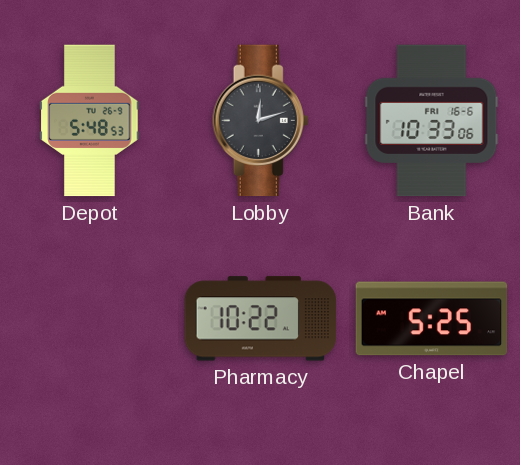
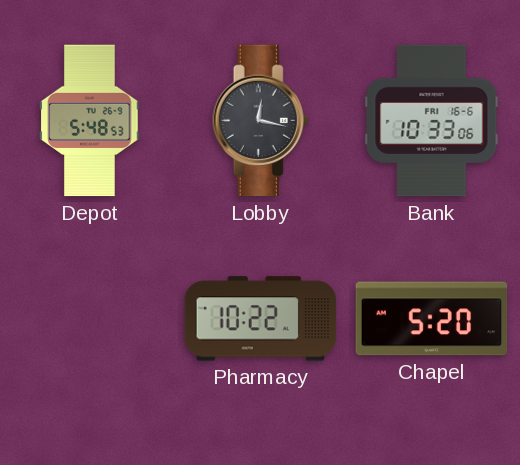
Lobby: 12:12 -> 12:17
Chapel: 5:25 -> 5:20
